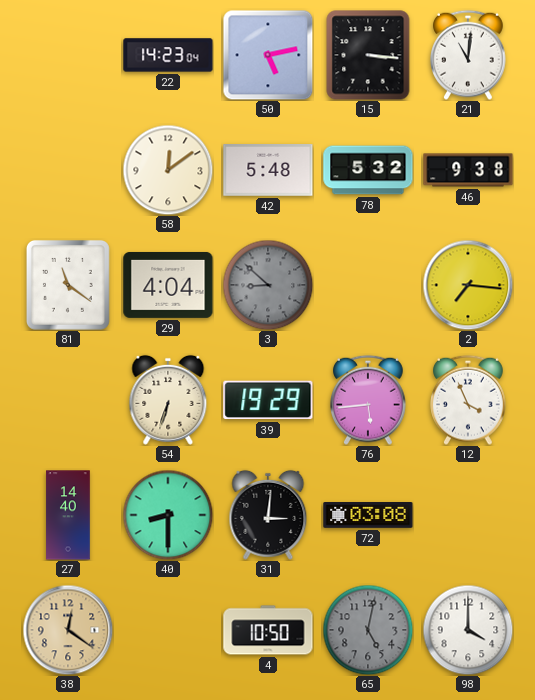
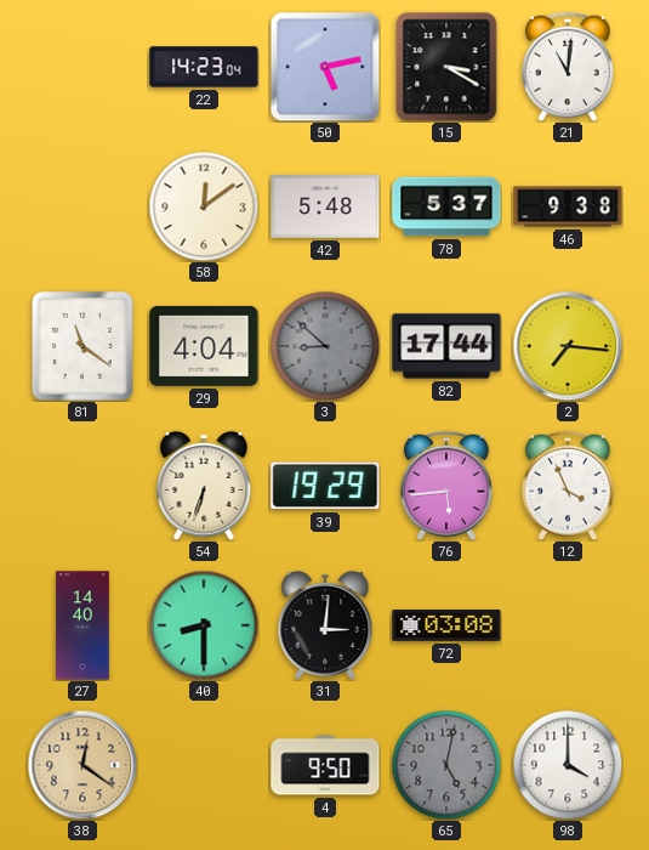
15: 3:16 -> 3:20
78: 5:32 -> 5:37
82: none -> 17:44
4: 10:50 -> 9:50
